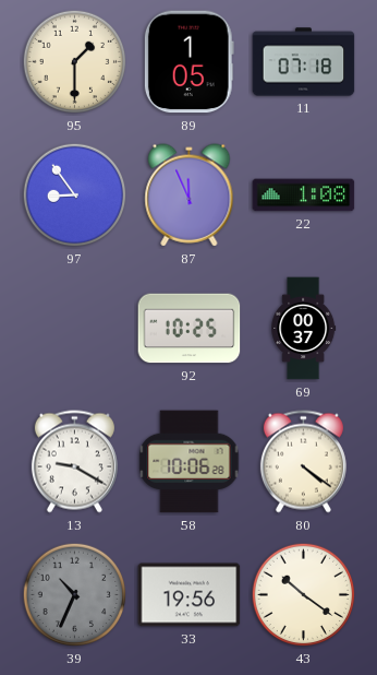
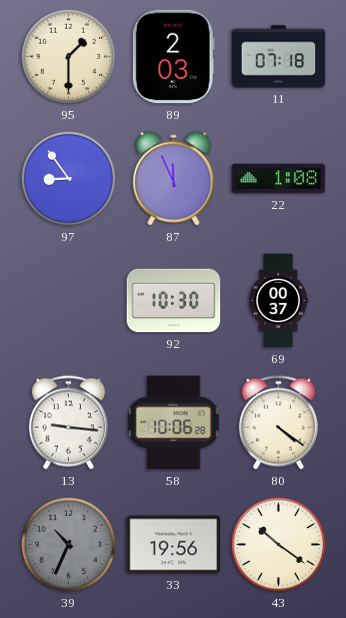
89: 1:05 -> 2:03
92: 10:25 -> 10:30
13: 9:20 -> 9:16
